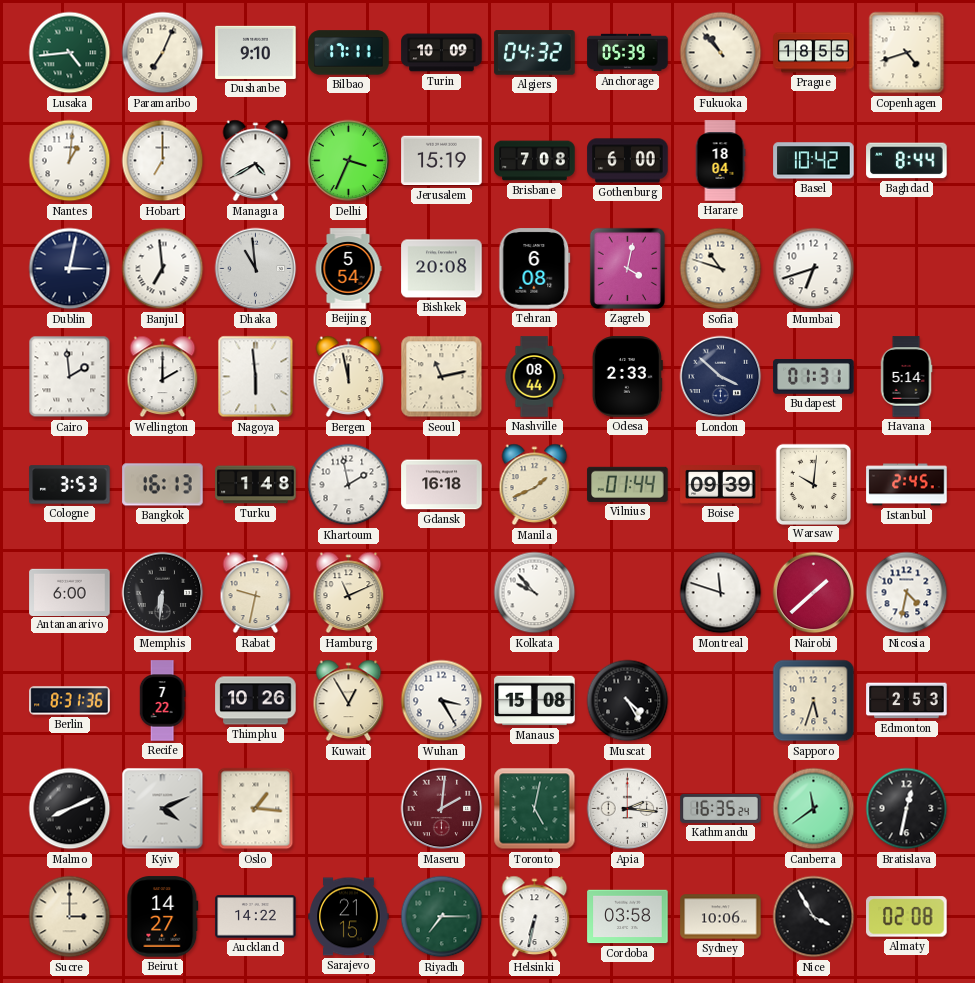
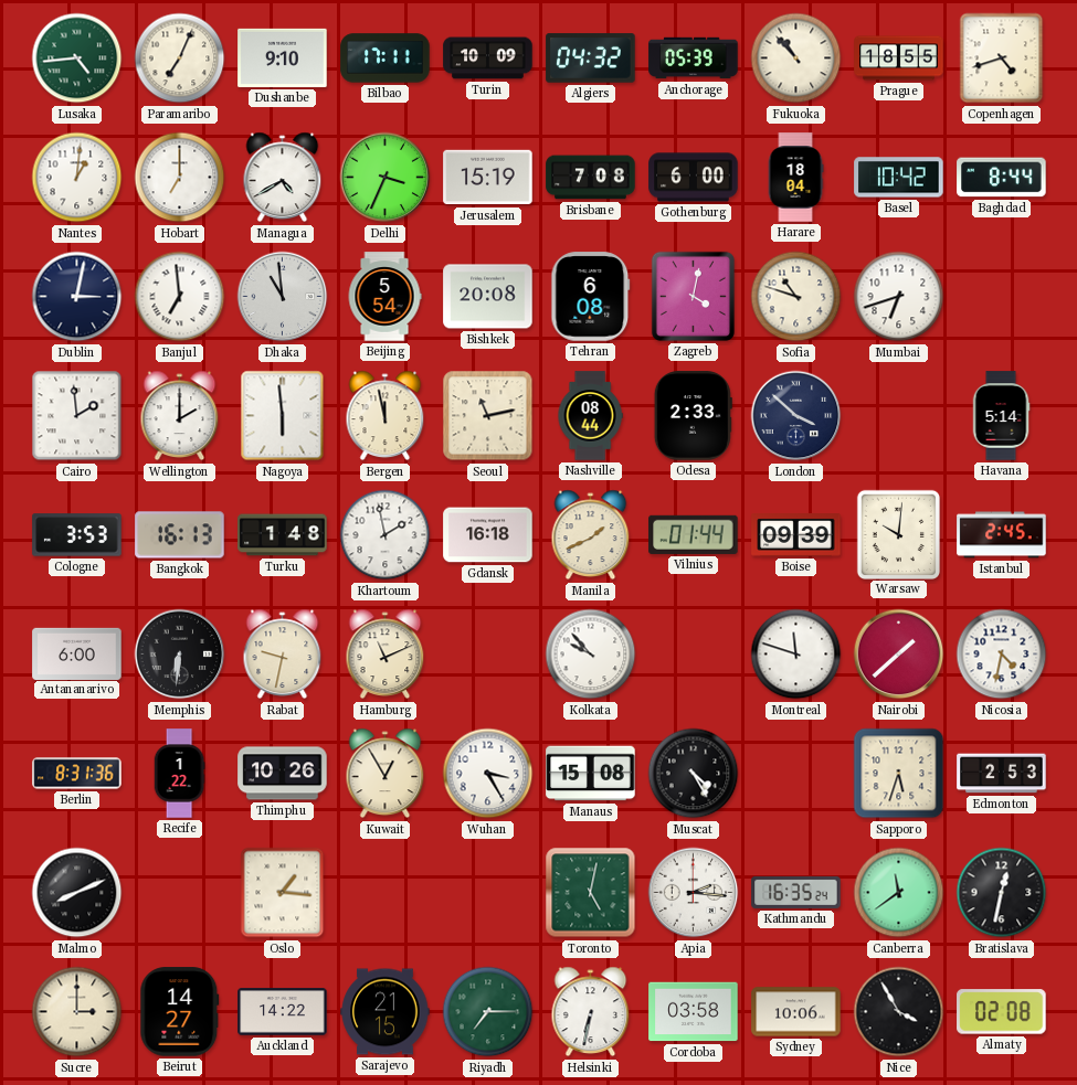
Budapest: 01:31 -> none
Recife: 7:22 -> 1:22
Kyiv: 4:11 -> none
Maseru: 2:01 -> none
